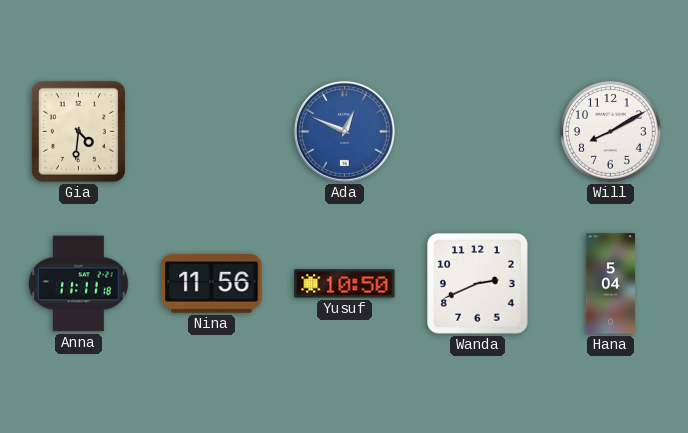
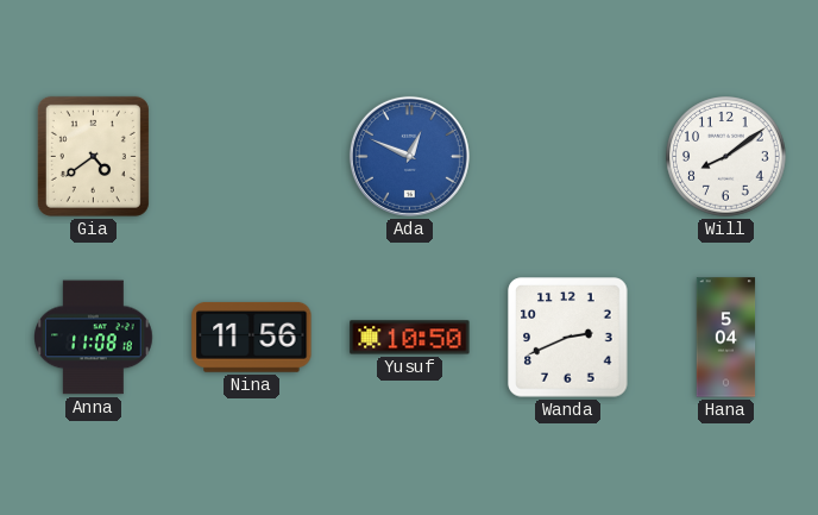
Gia: 4:31 -> 4:39
Will: 8:10 -> 8:09
Anna: 11:11 -> 11:08
